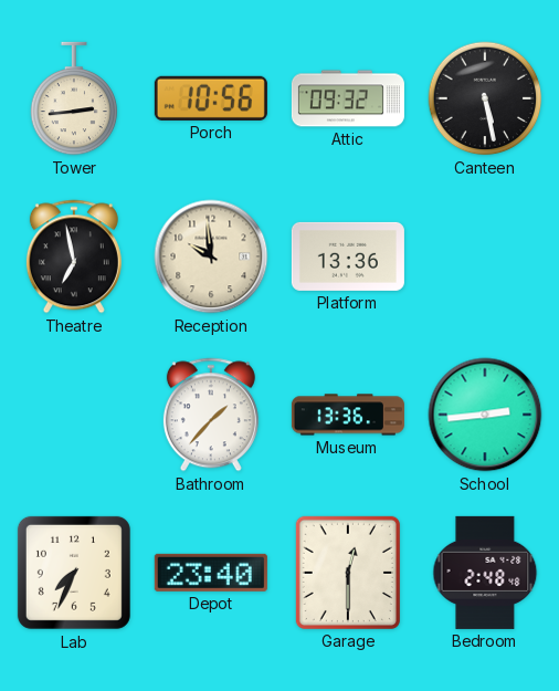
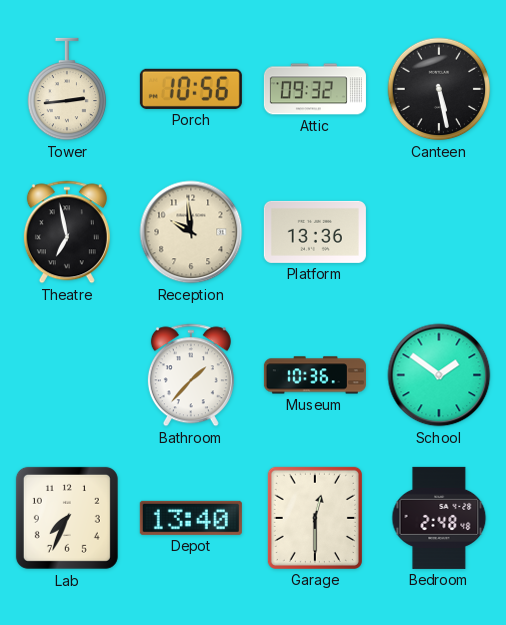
Museum: 13:36 -> 10:36
School: 2:44 -> 1:51
Depot: 23:40 -> 13:40
